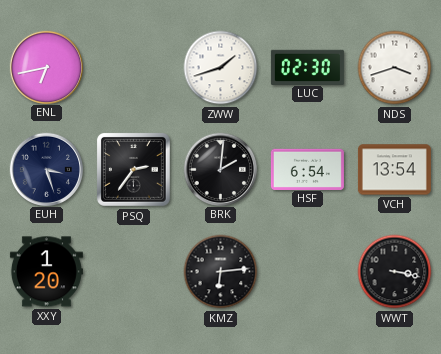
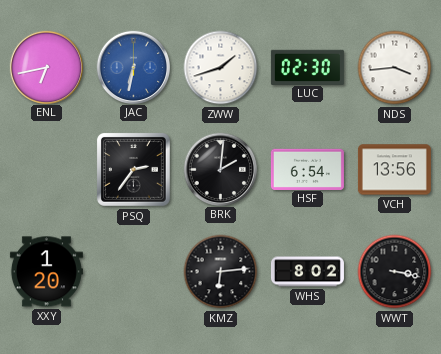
JAC: none -> 6:32
NDS: 3:42 -> 3:44
EUH: 3:27 -> none
VCH: 13:54 -> 13:56
WHS: none -> 8:02
